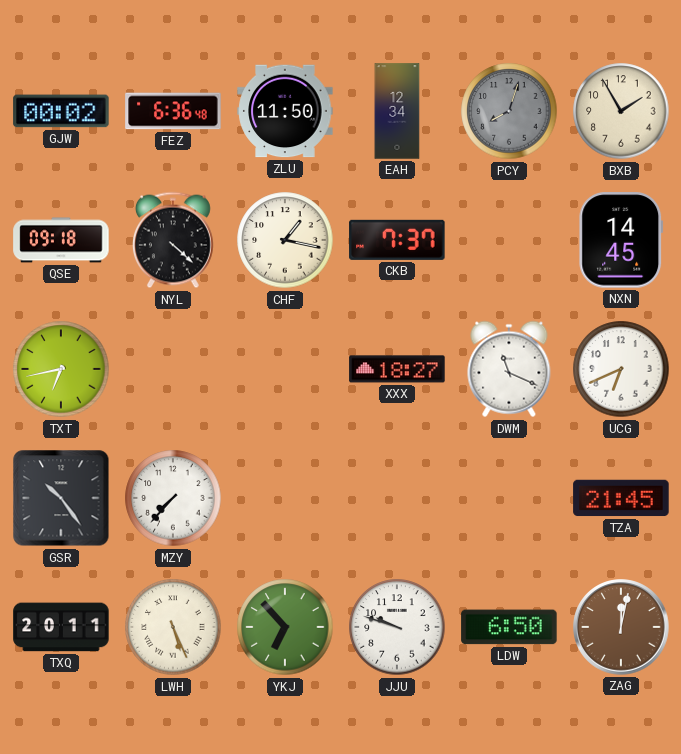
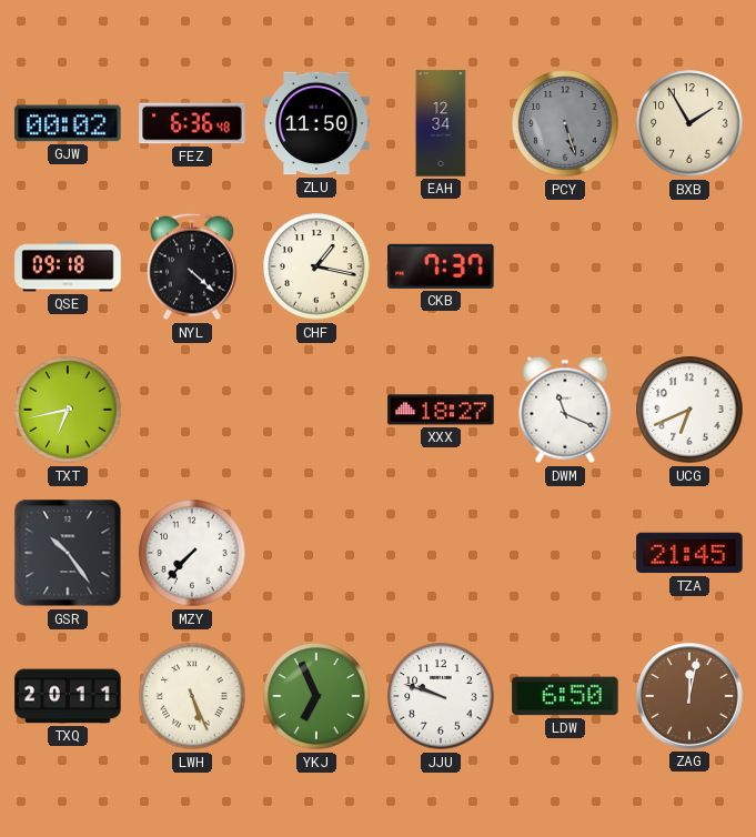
PCY: 8:03 -> 5:27
NXN: 14:45 -> none
YKJ: 6:53 -> 6:56
